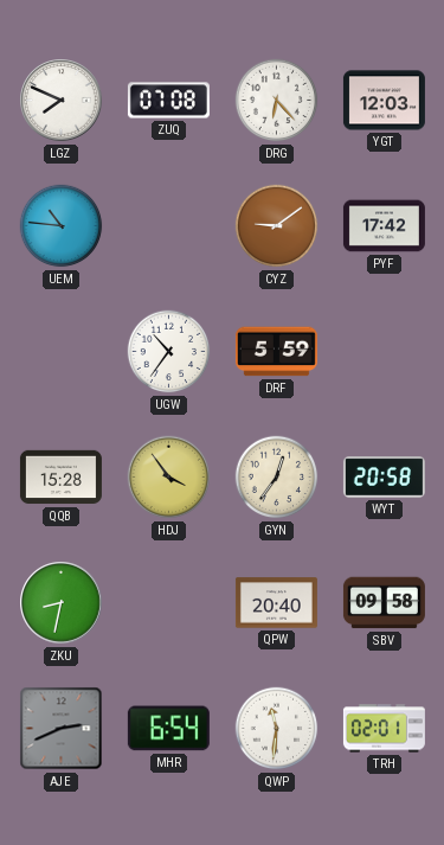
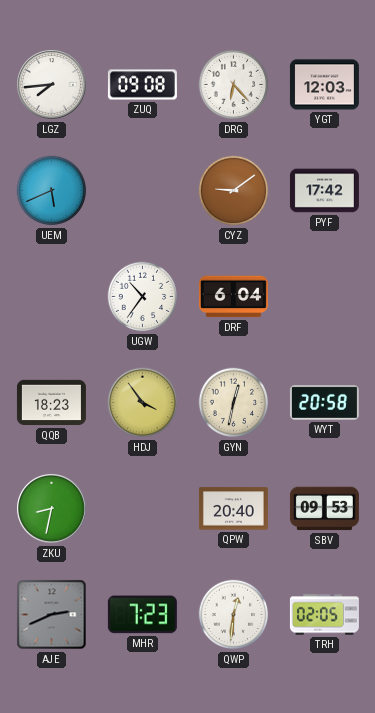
LGZ: 7:49 -> 7:44
ZUQ: 07:08 -> 09:08
UEM: 10:46 -> 5:41
DRF: 5:59 -> 6:04
QQB: 15:28 -> 18:23
GYN: 12:36 -> 12:32
SBV: 09:58 -> 09:53
MHR: 6:54 -> 7:23
QWP: 11:31 -> 12:31
TRH: 02:01 -> 02:05
